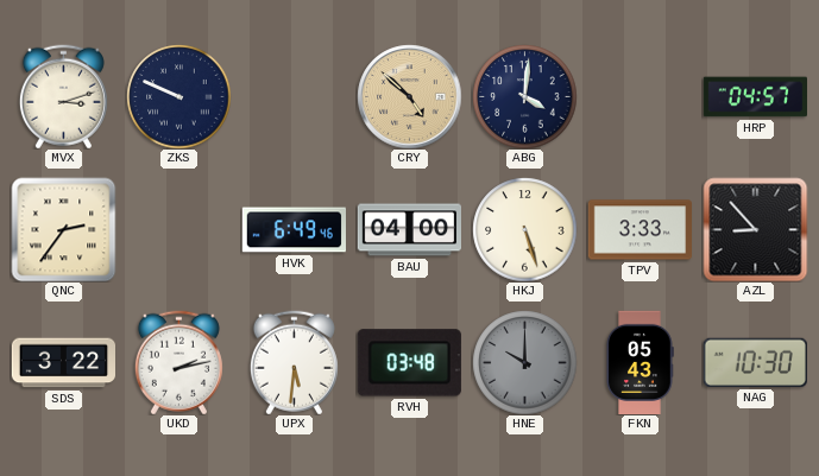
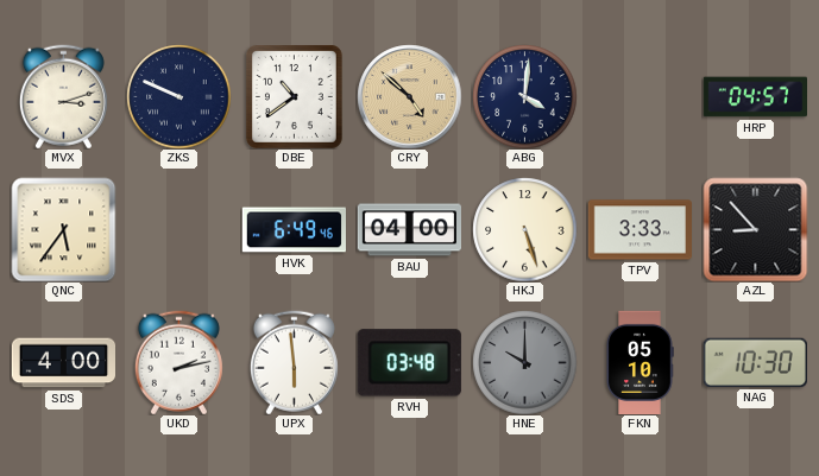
DBE: none -> 10:39
QNC: 2:36 -> 5:36
SDS: 3:22 -> 4:00
UPX: 5:31 -> 5:59
FKN: 05:43 -> 05:10
